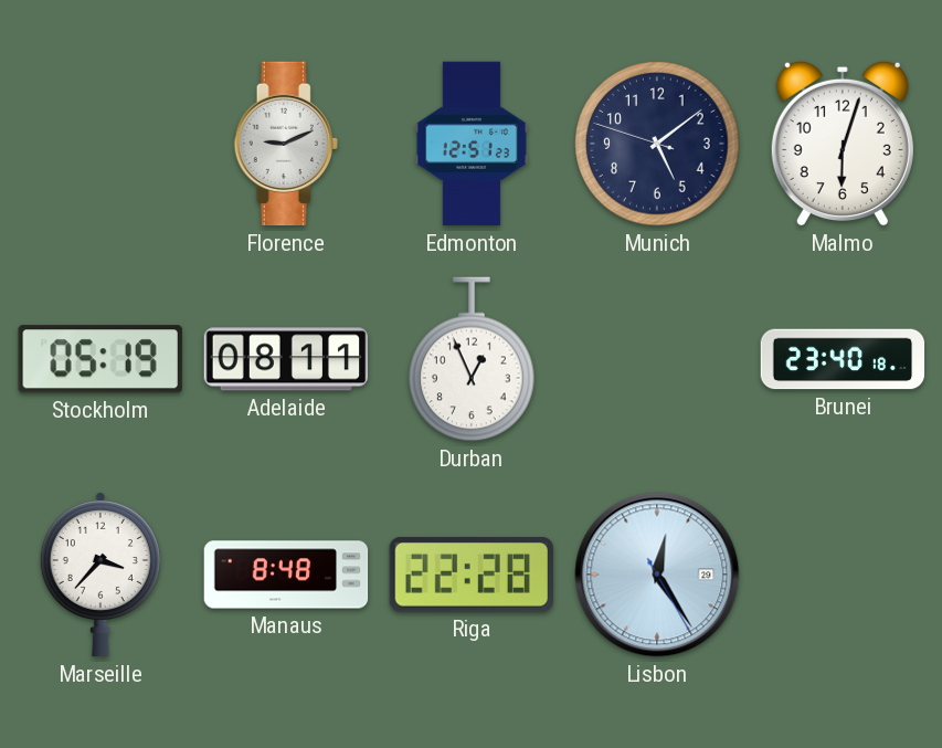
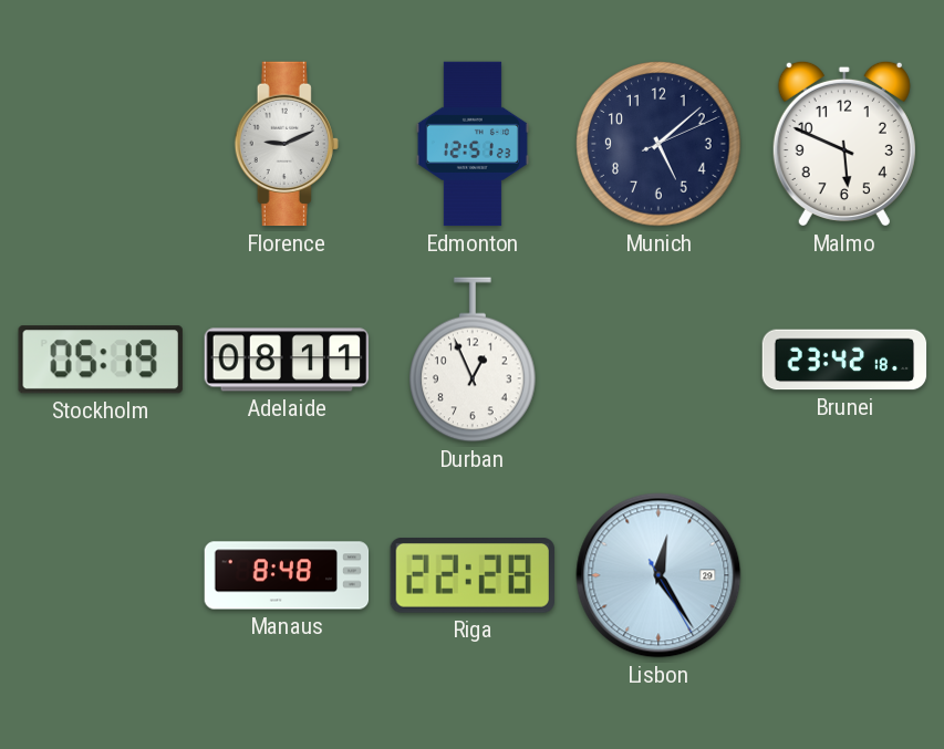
Munich: 5:08:48 -> 5:08:11
Malmo: 6:03 -> 5:49
Brunei: 23:40 -> 23:42
Marseille: 3:37 -> none
